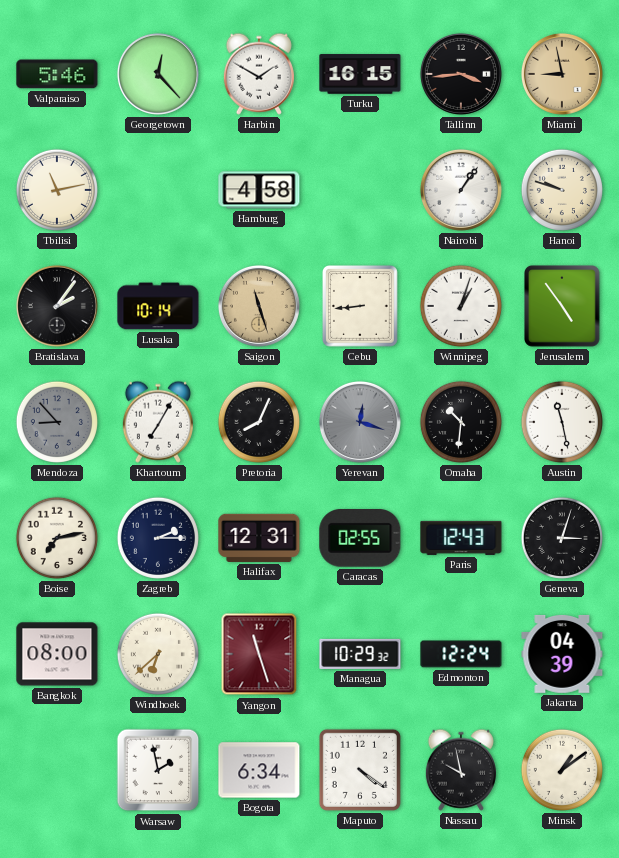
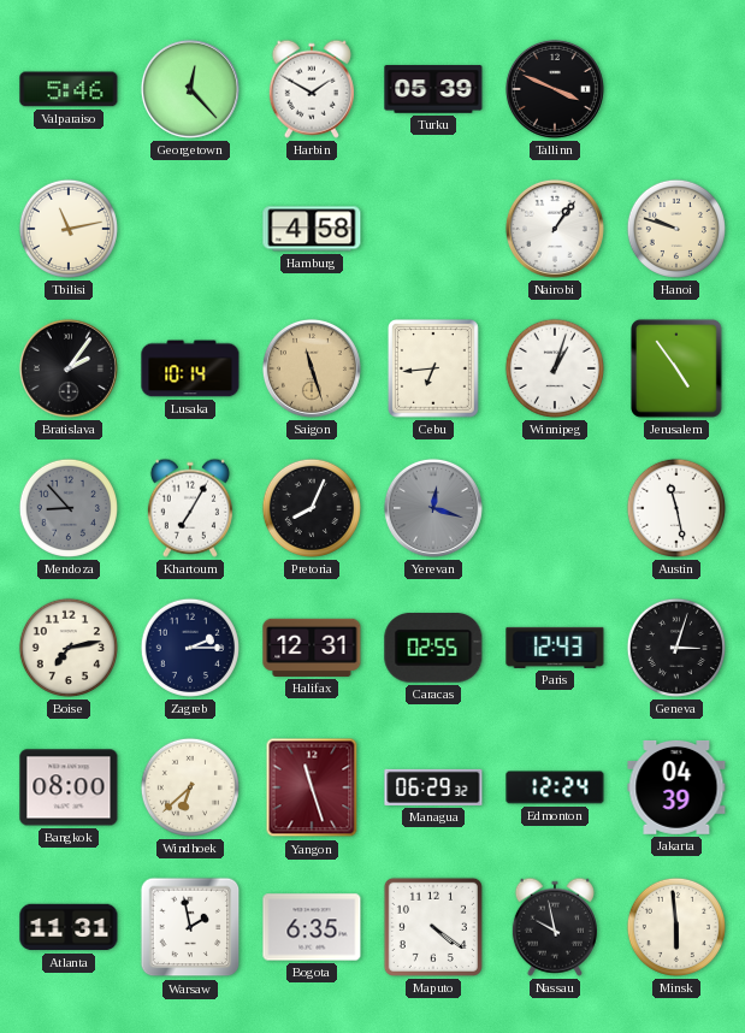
Turku: 16:15 -> 05:39
Tallinn: 3:44 -> 3:49
Miami: 8:58 -> none
Cebu: 8:44 -> 6:44
Omaha: 10:31 -> none
Managua: 10:29 -> 06:29
Atlanta: none -> 11:31
Bogota: 6:34 -> 6:35
Minsk: 1:09 -> 5:59
